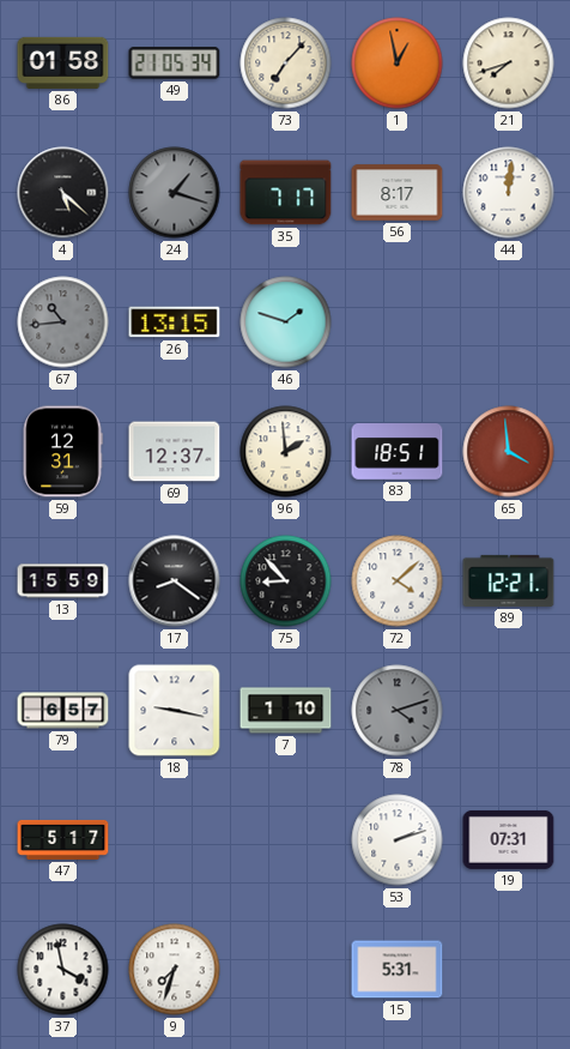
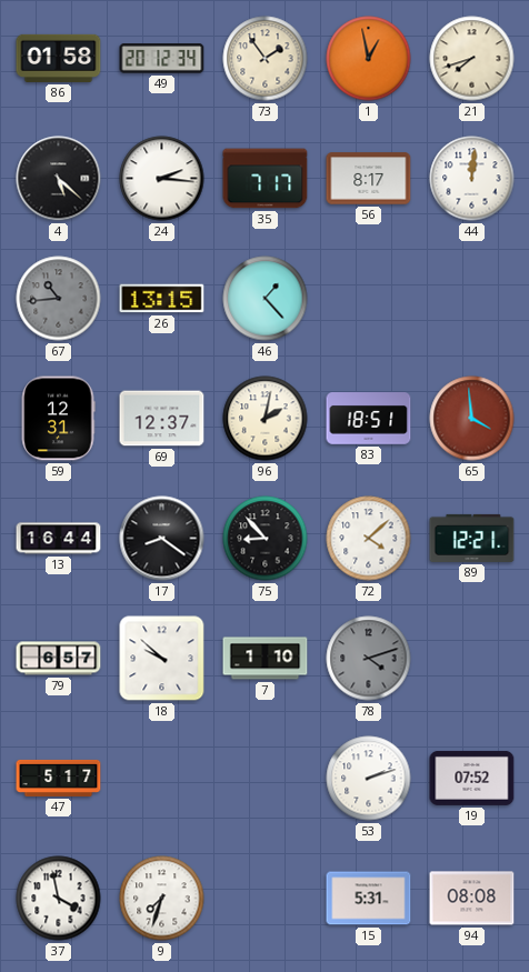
49: 21:05 -> 20:12
73: 7:07 -> 1:54
24: 1:18 -> 2:16
24 dial: grey -> white
46: 1:48 -> 1:23
96: 1:59 -> 2:02
13: 15:59 -> 16:44
18: 9:17 -> 9:52
19: 07:31 -> 07:52
94: none -> 08:08
